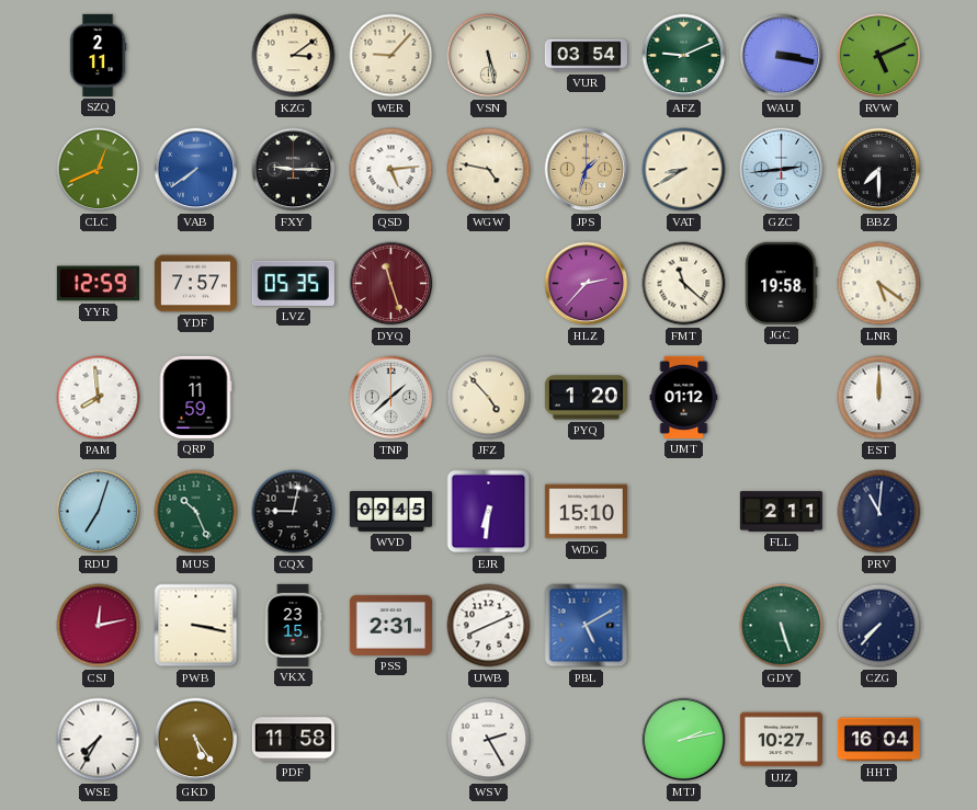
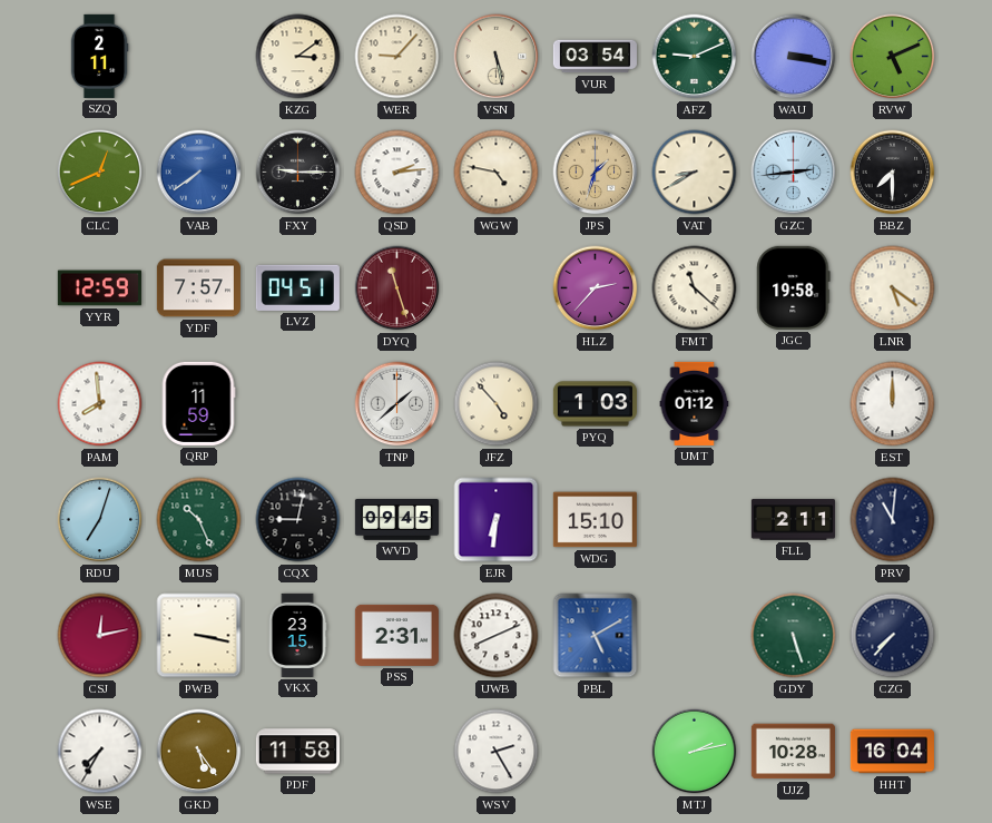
QSD: 5:14 -> 2:14
LVZ: 05:35 -> 04:51
PYQ: 1:20 -> 1:03
UJZ: 10:27 -> 10:28
